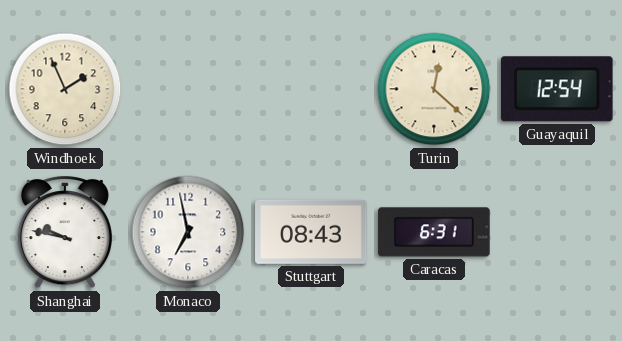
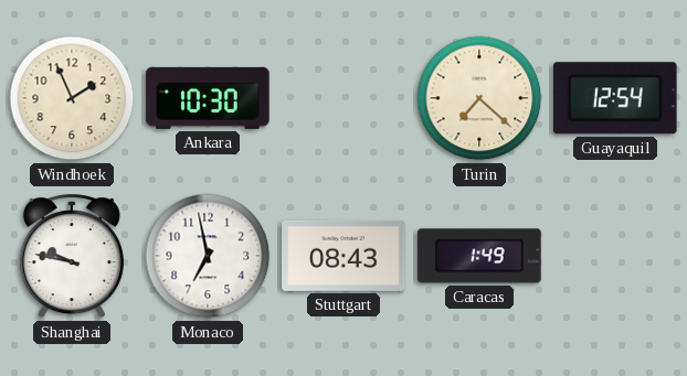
Ankara: none -> 10:30
Turin: 12:22 -> 7:22
Caracas: 6:31 -> 1:49
